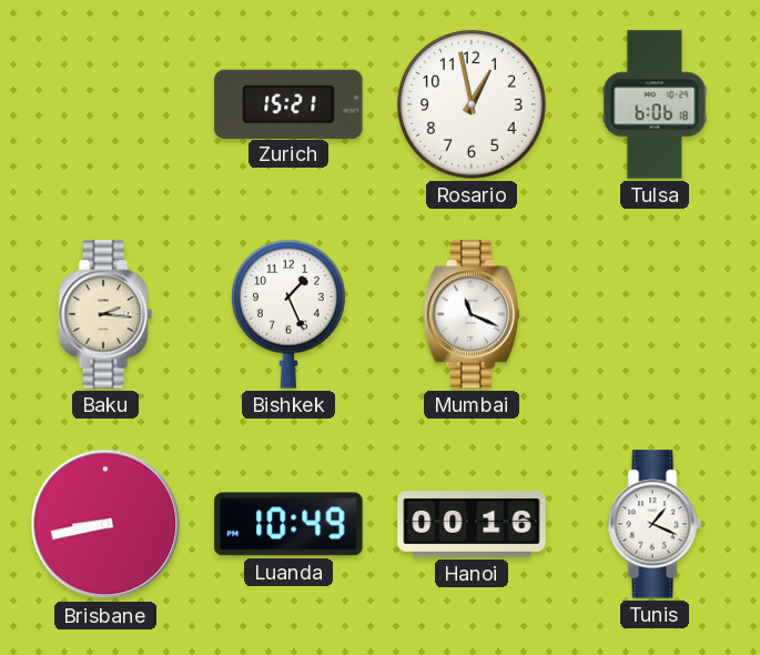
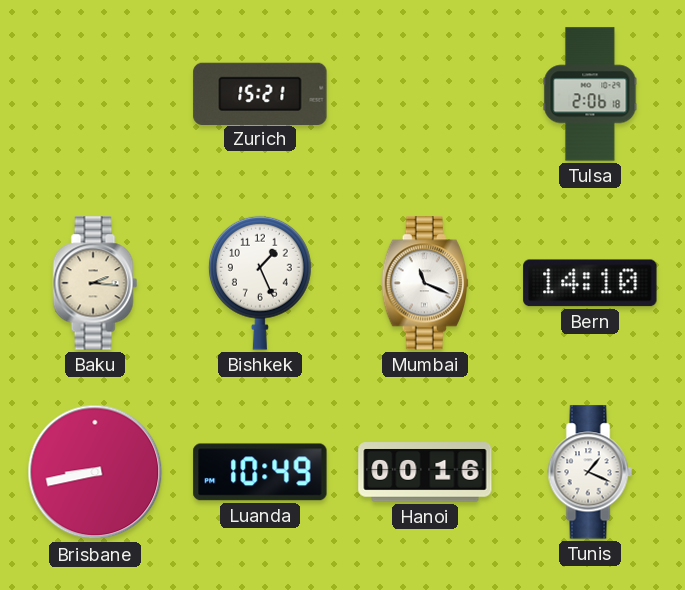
Rosario: 12:58 -> none
Tulsa: 6:06 -> 2:06
Bern: none -> 14:10
